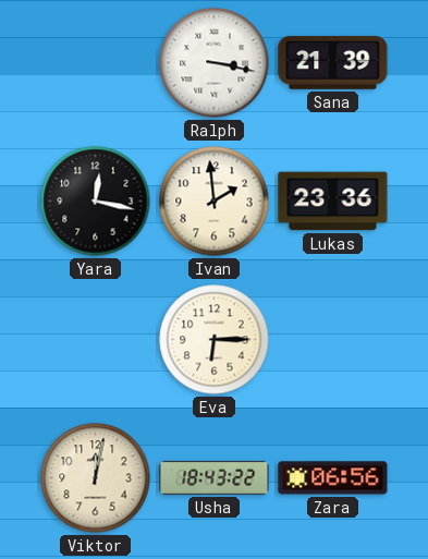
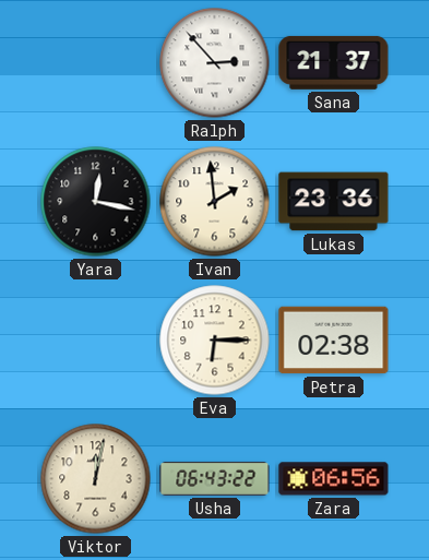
Ralph: 3:17 -> 2:53
Sana: 21:39 -> 21:37
Petra: none -> 02:38
Usha: 18:43 -> 06:43
